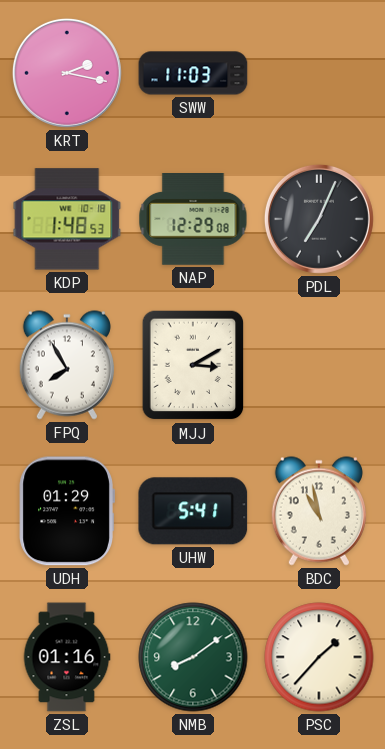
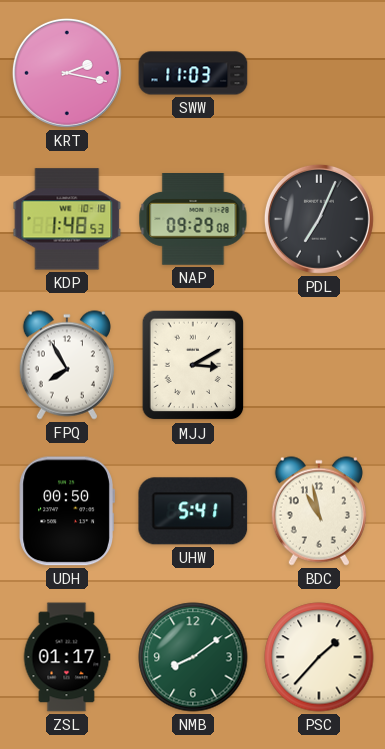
NAP: 12:29 -> 09:29
UDH: 01:29 -> 00:50
ZSL: 01:16 -> 01:17
